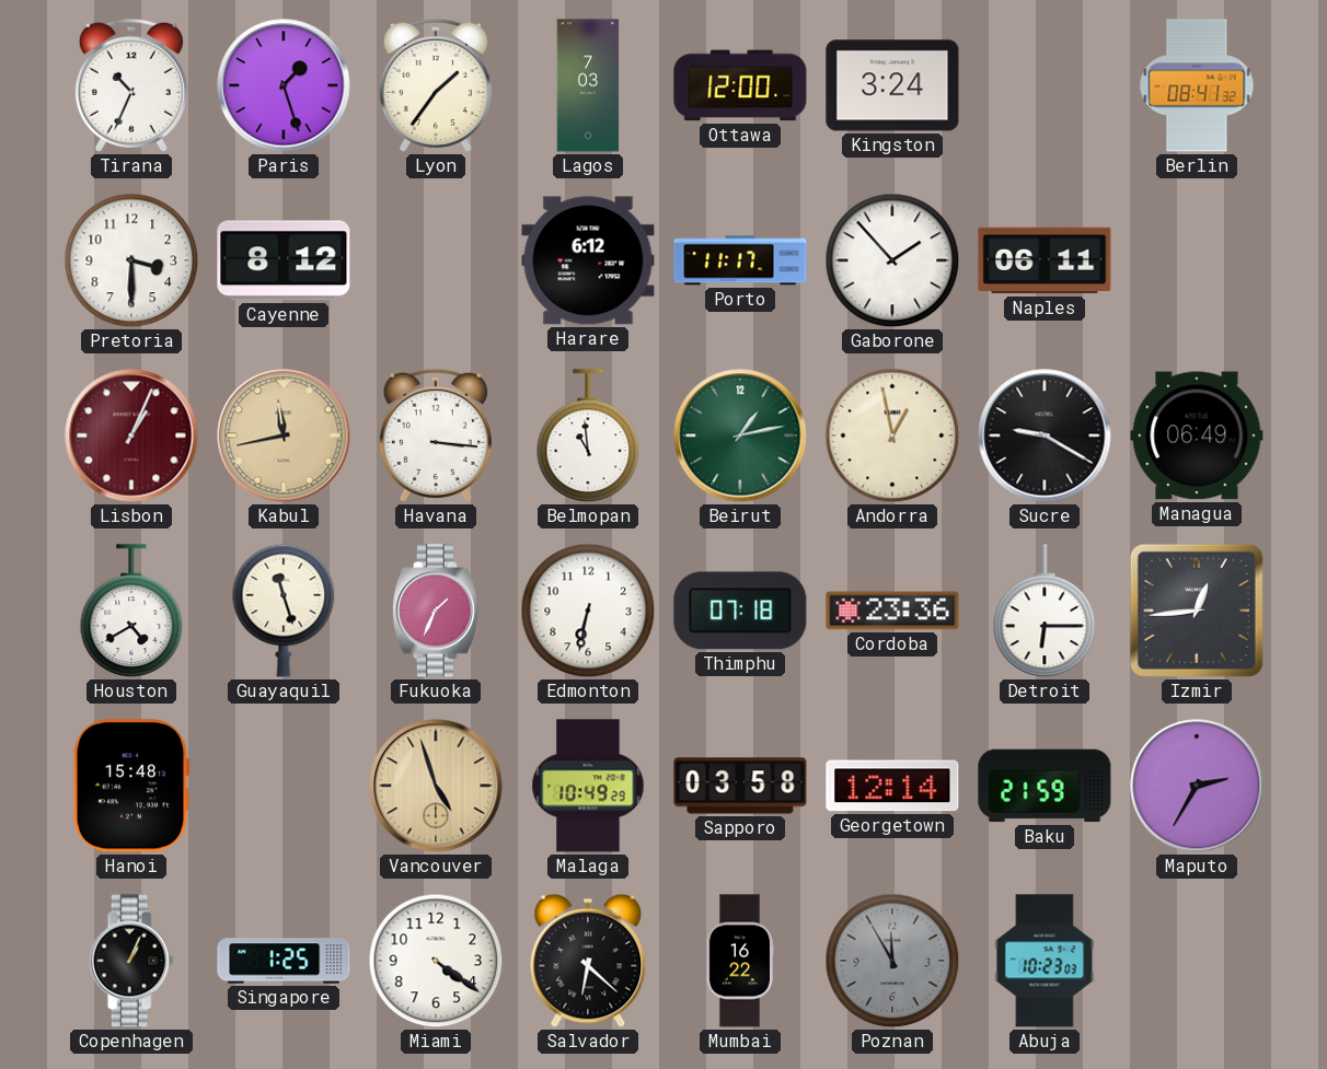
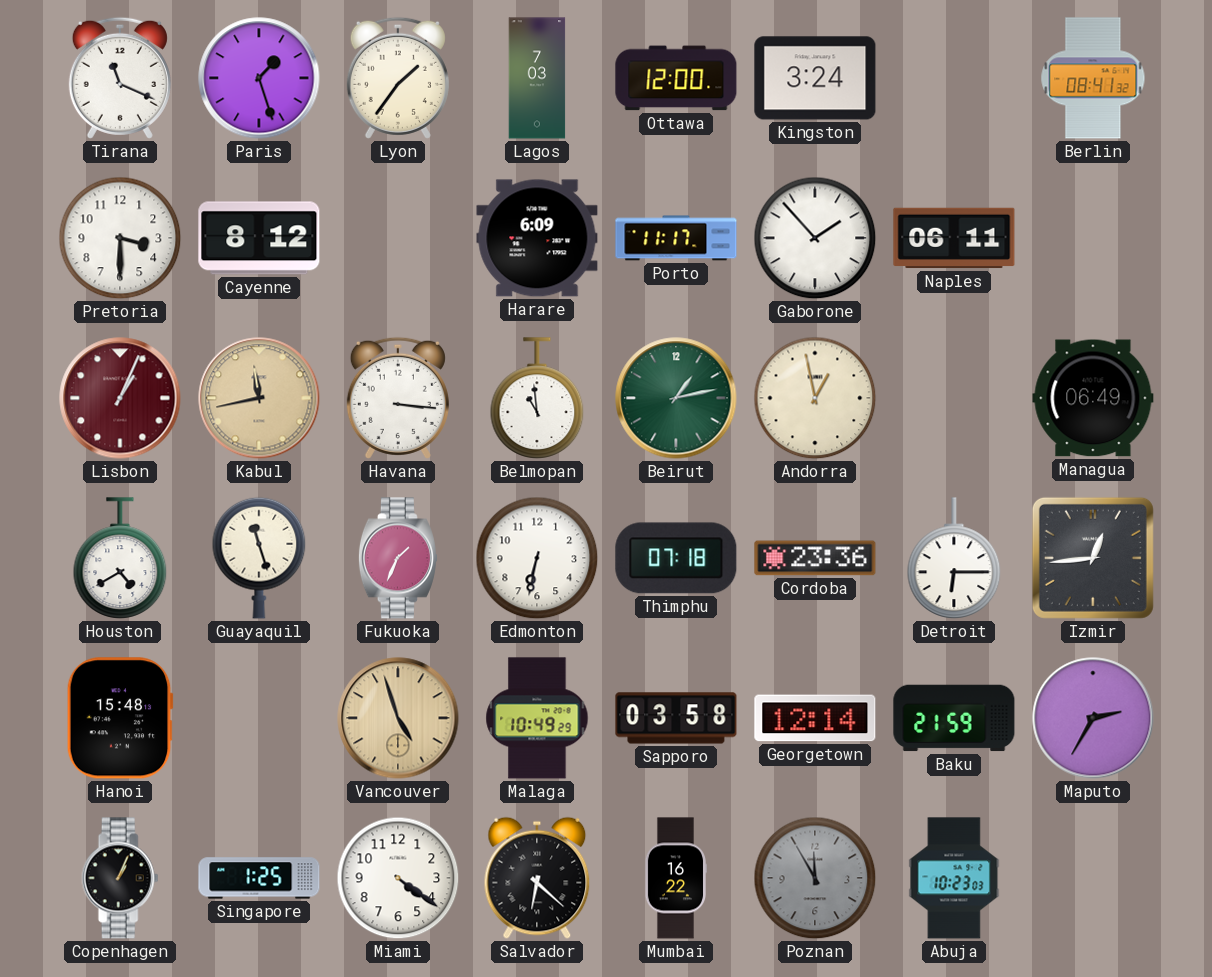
Tirana: 10:34 -> 11:19
Harare: 6:12 -> 6:09
Sucre: 9:20 -> none
